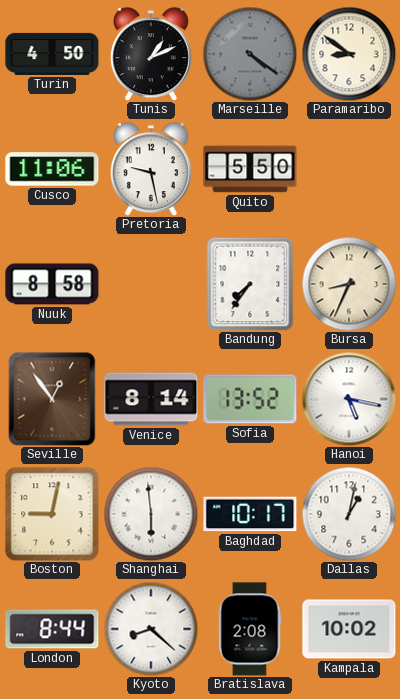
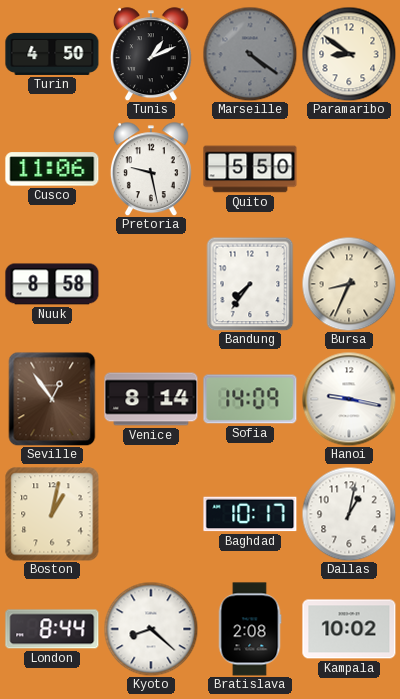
Sofia: 13:52 -> 14:09
Hanoi: 5:17 -> 9:17
Boston: 9:02 -> 1:02
Shanghai: 5:59 -> none
